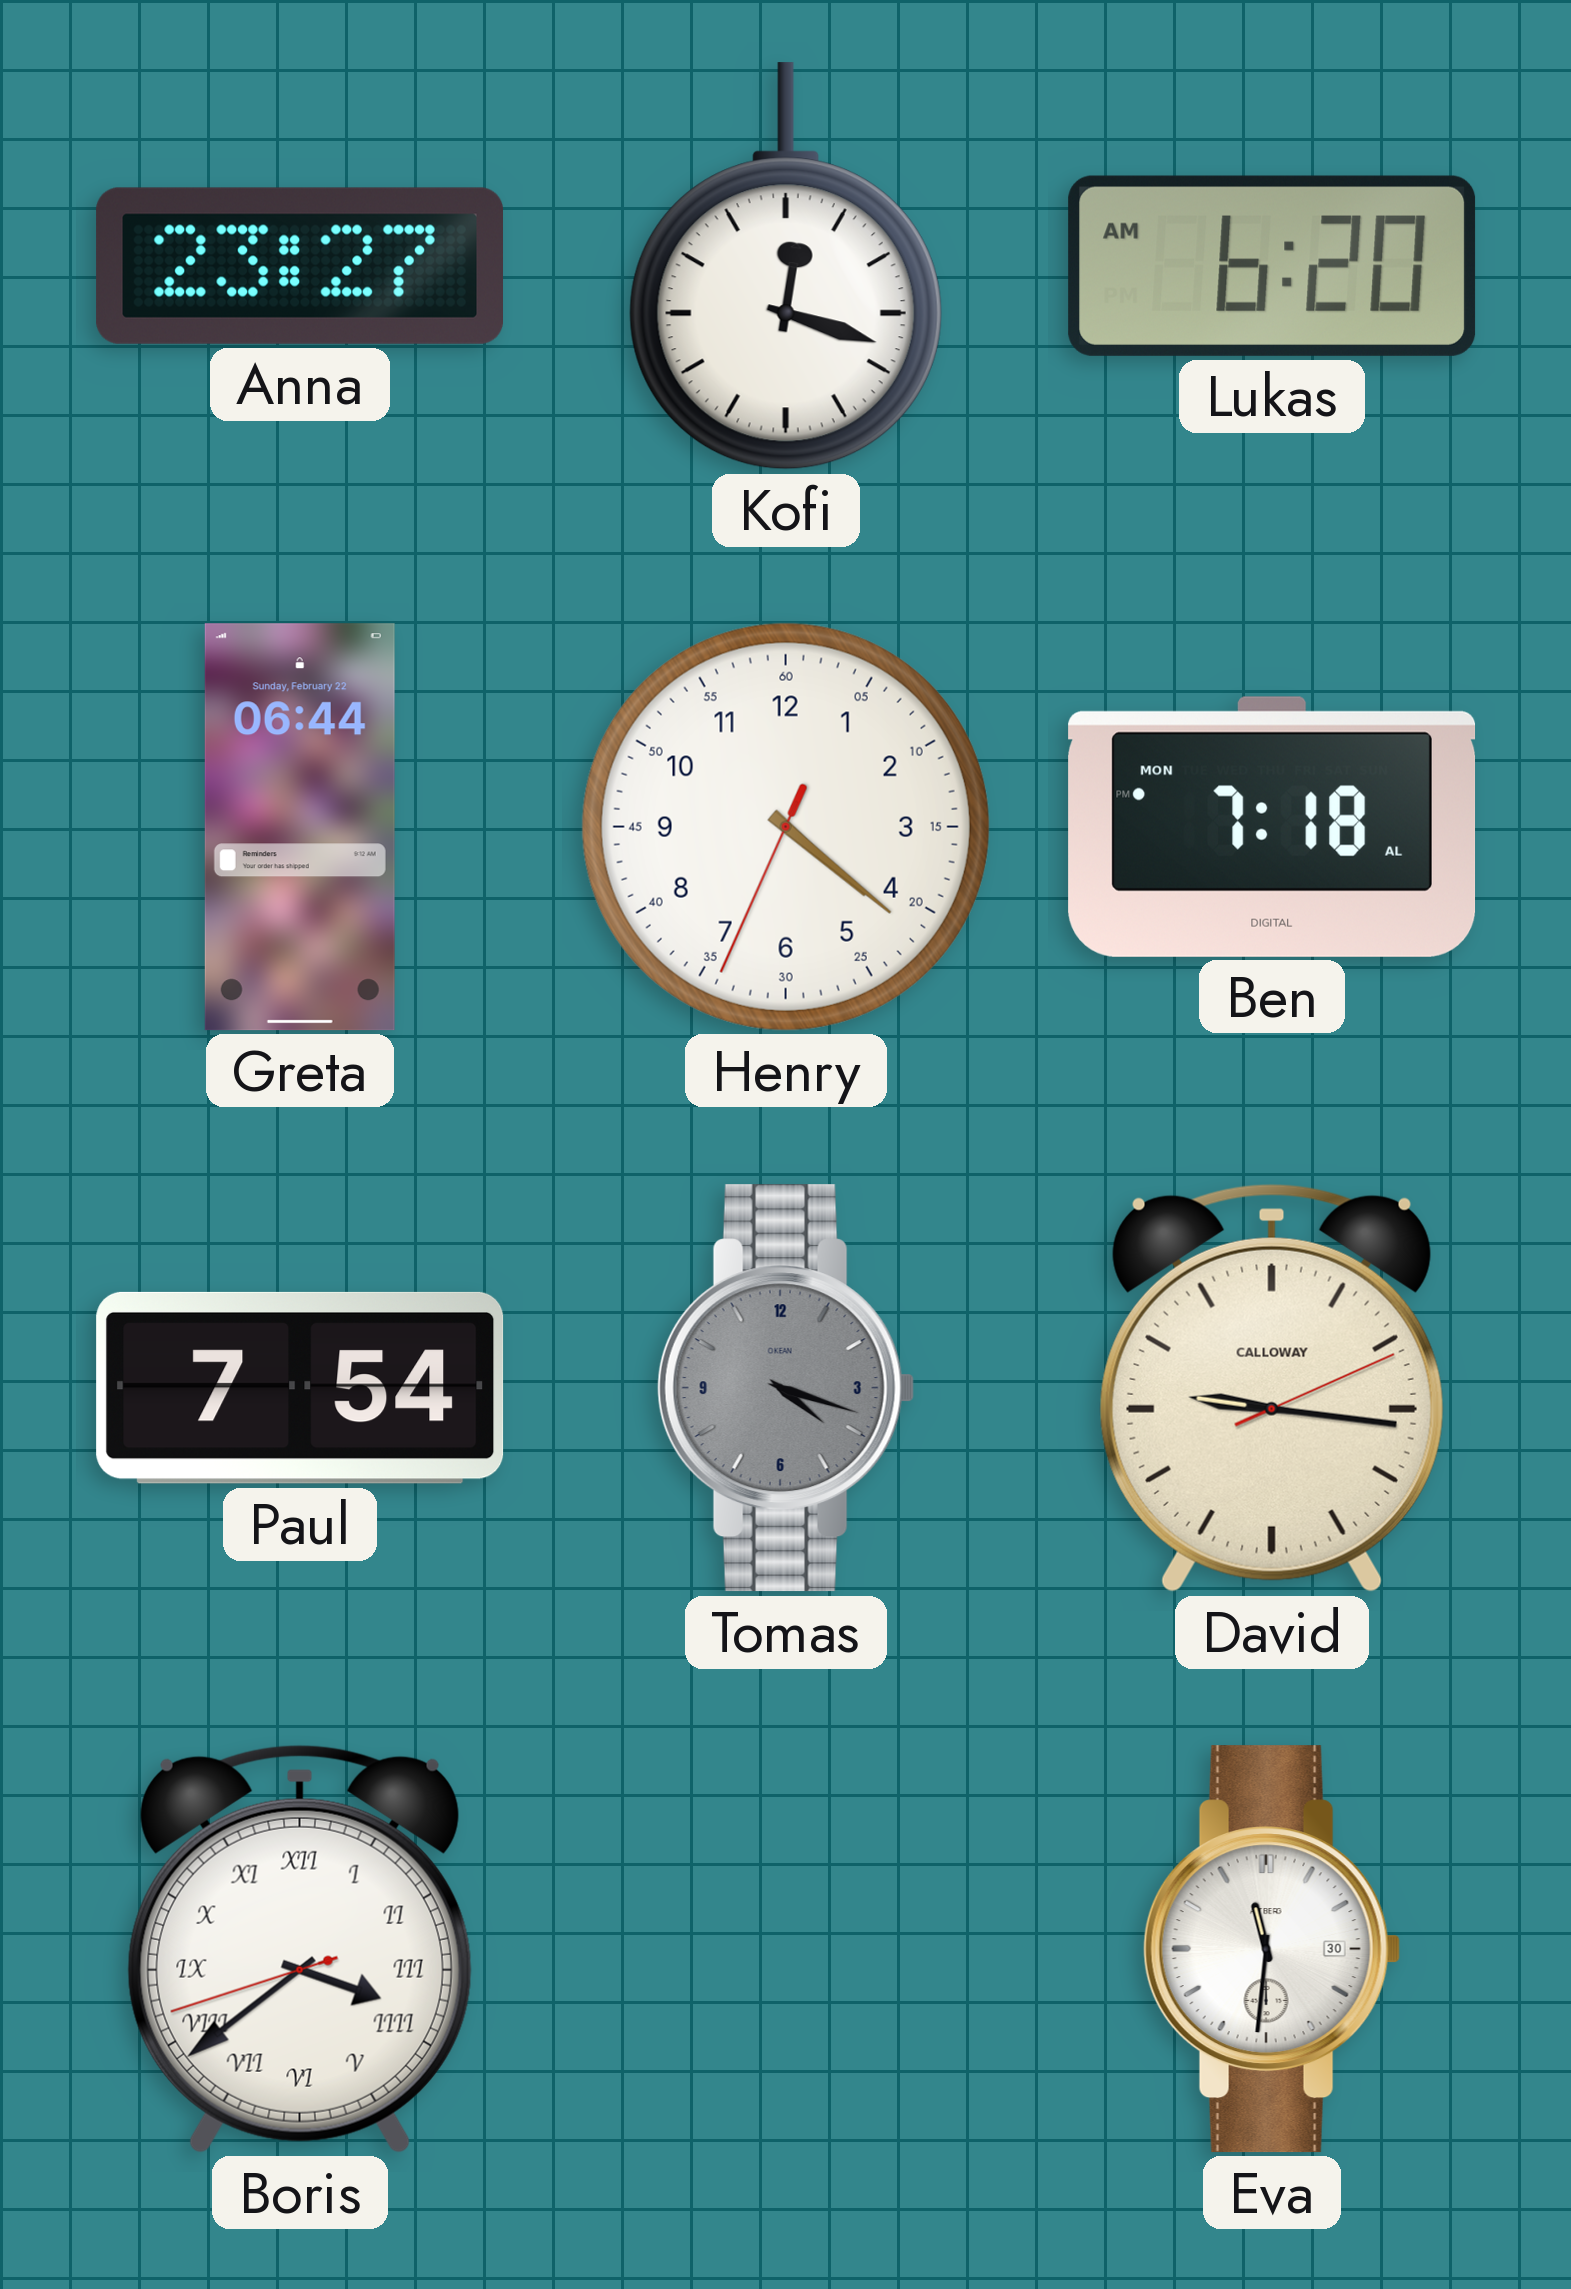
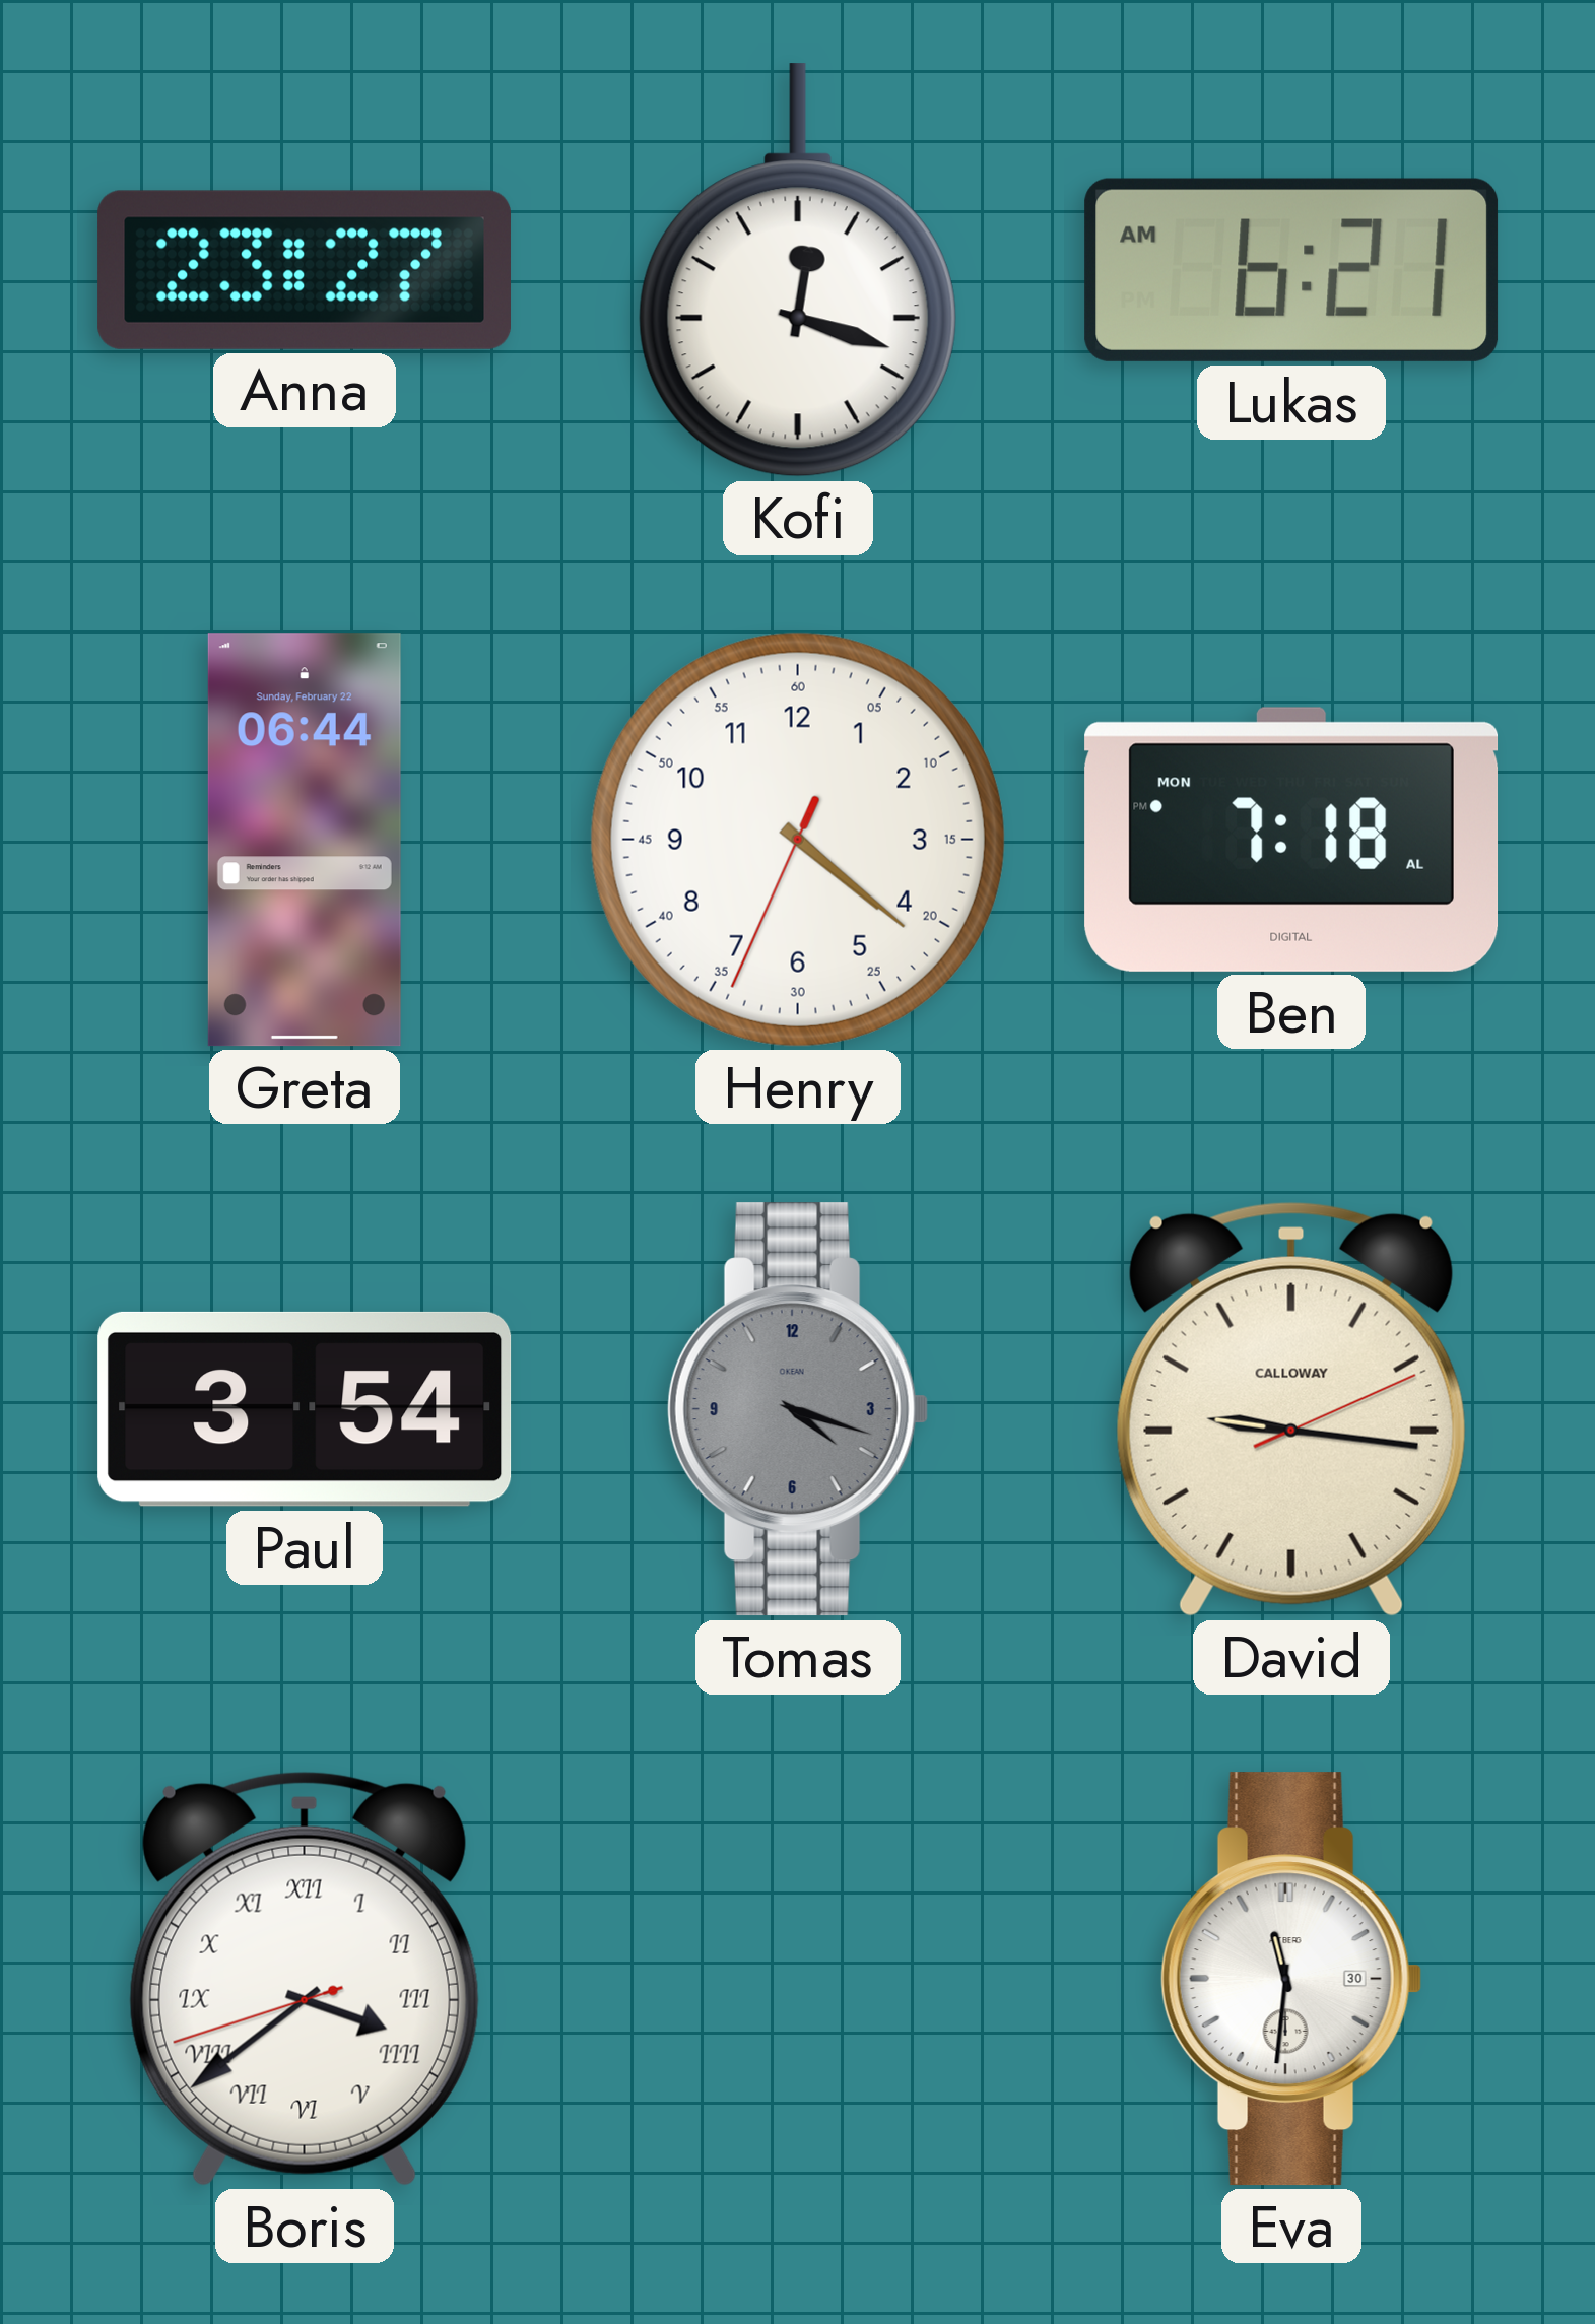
Lukas: 6:20 -> 6:21
Paul: 7:54 -> 3:54
